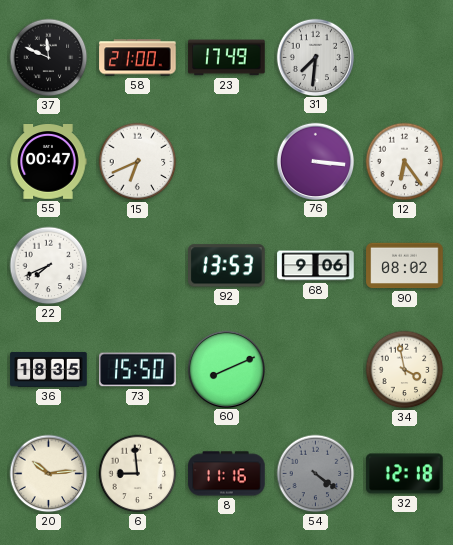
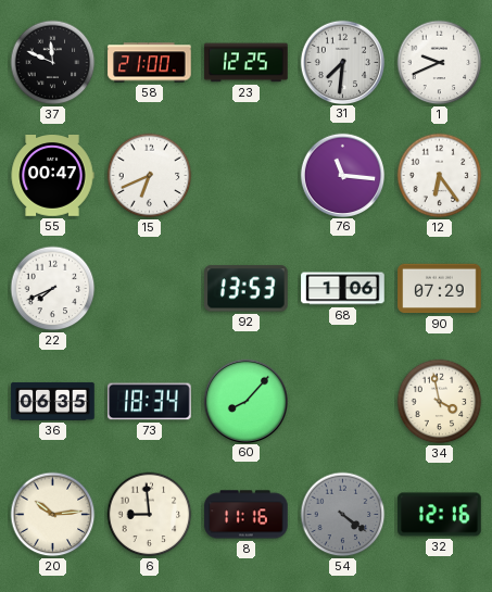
23: 17:49 -> 12:25
1: none -> 9:41
76: 3:16 -> 11:16
68: 9:06 -> 1:06
90: 08:02 -> 07:29
36: 18:35 -> 06:35
73: 15:50 -> 18:34
60: 8:11 -> 8:07
32: 12:18 -> 12:16
